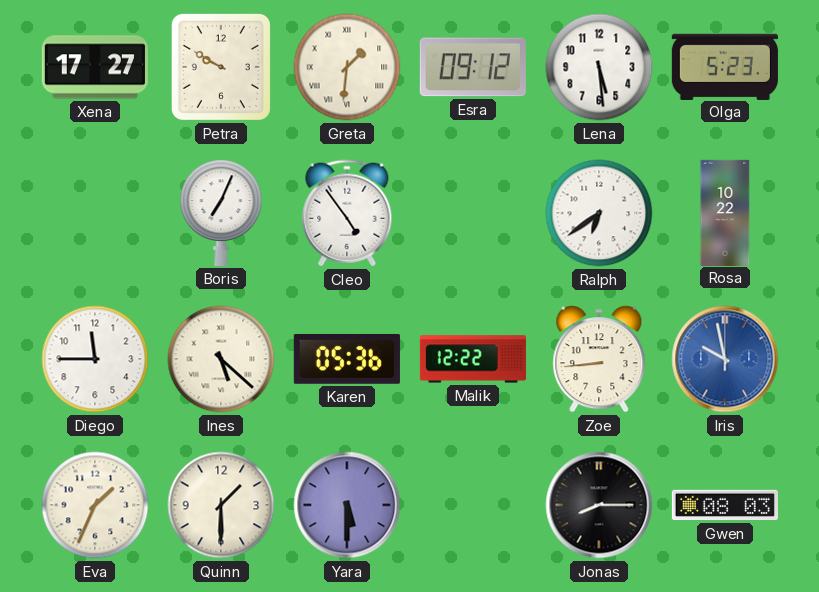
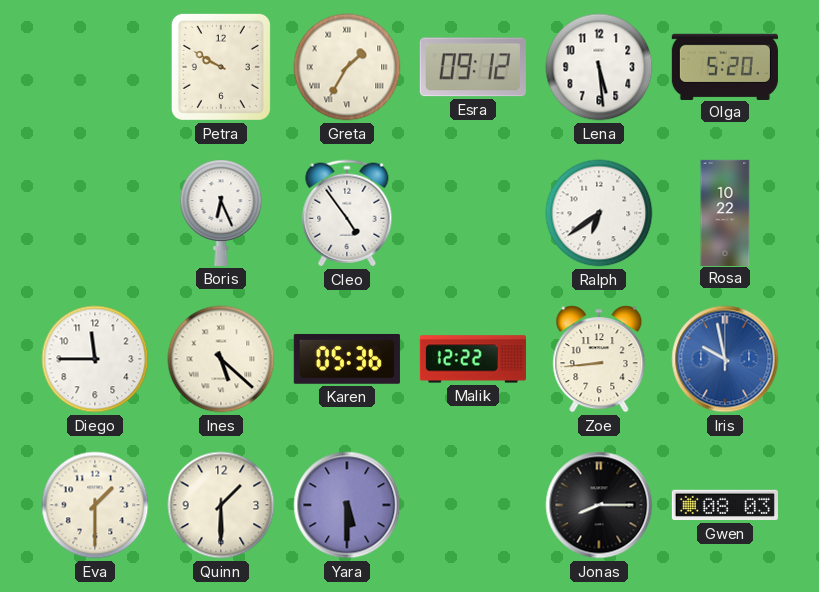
Xena: 17:27 -> none
Greta: 1:31 -> 1:35
Olga: 5:23 -> 5:20
Boris: 7:04 -> 6:26
Eva: 1:34 -> 1:30
